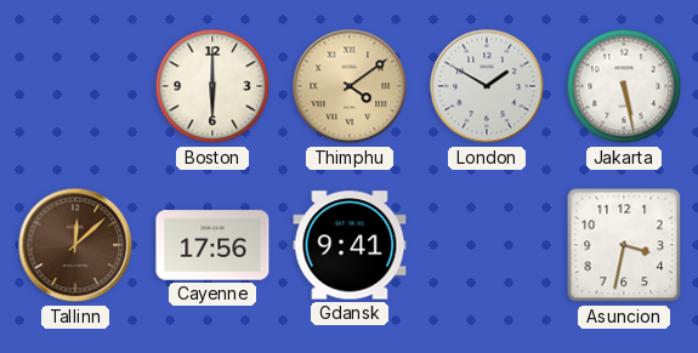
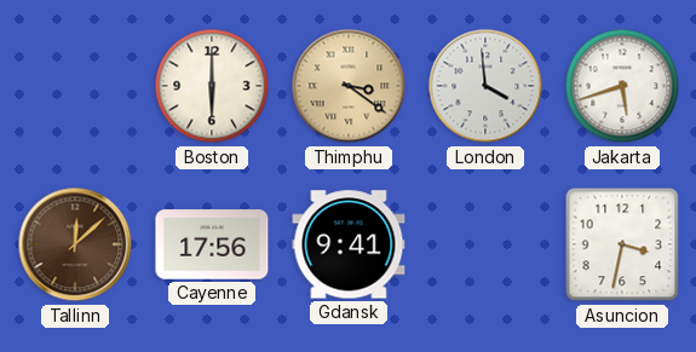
Thimphu: 4:09 -> 3:21
London: 1:50 -> 3:59
Jakarta: 5:28 -> 5:42
